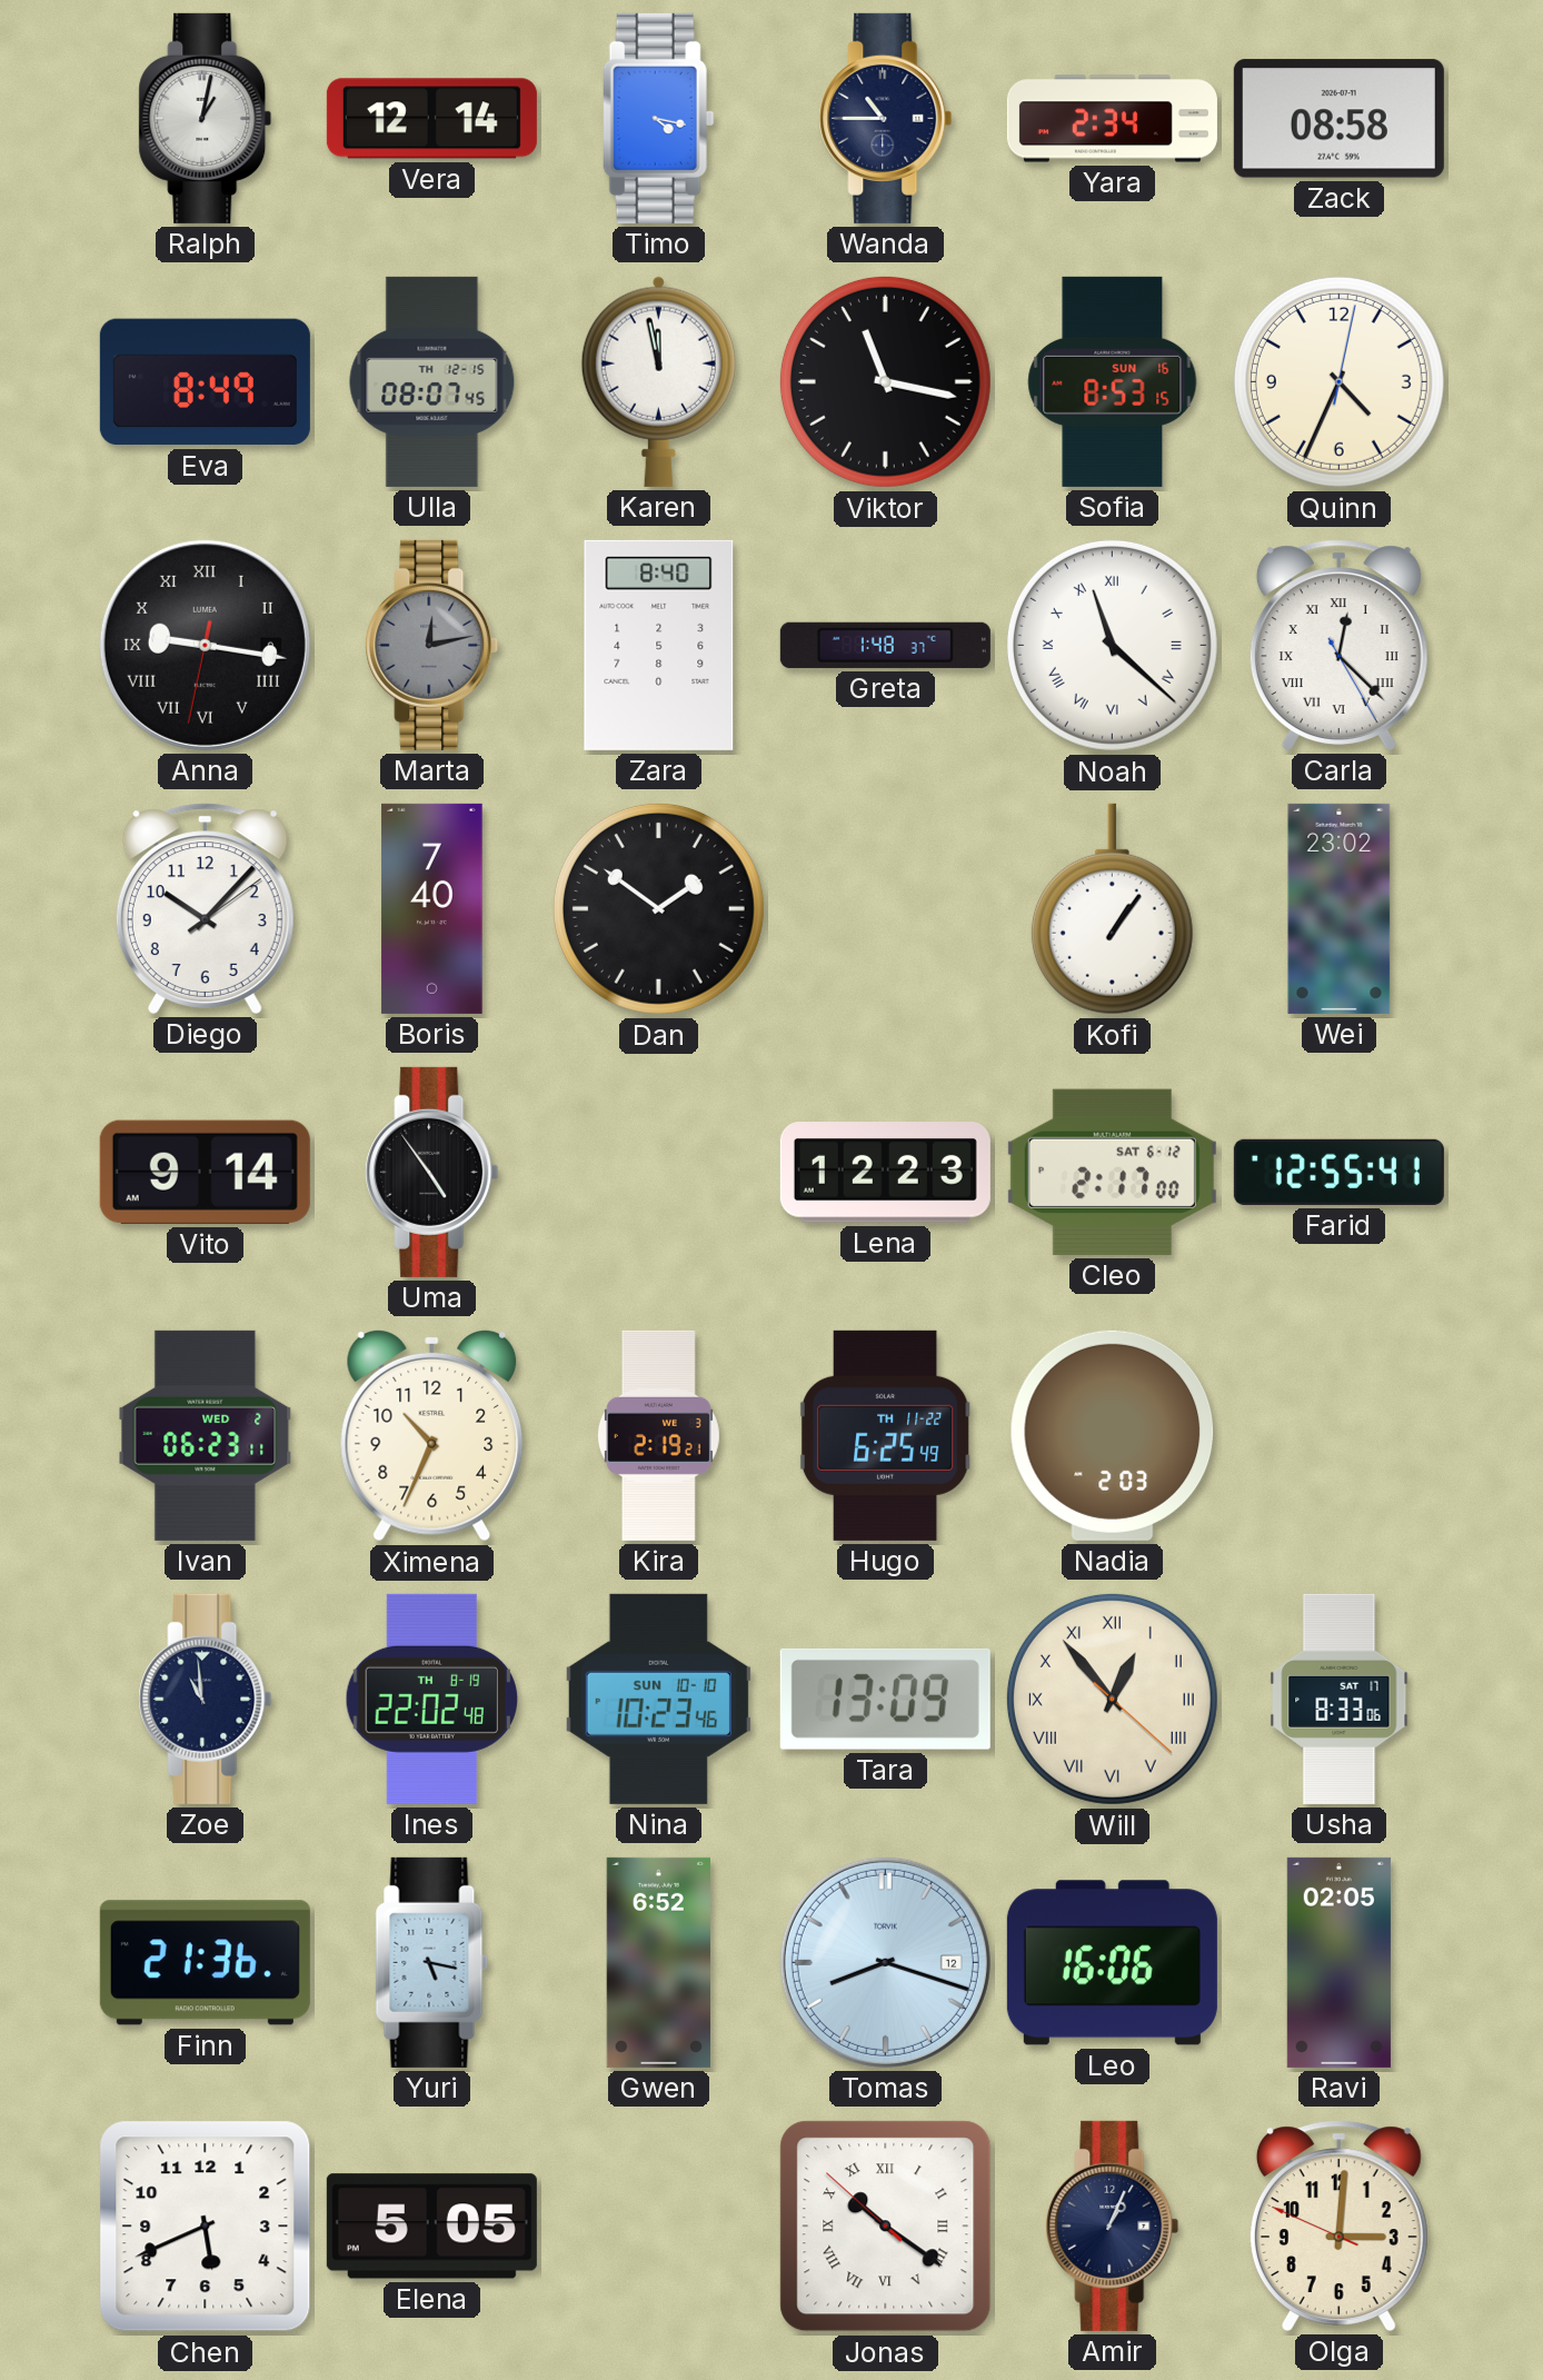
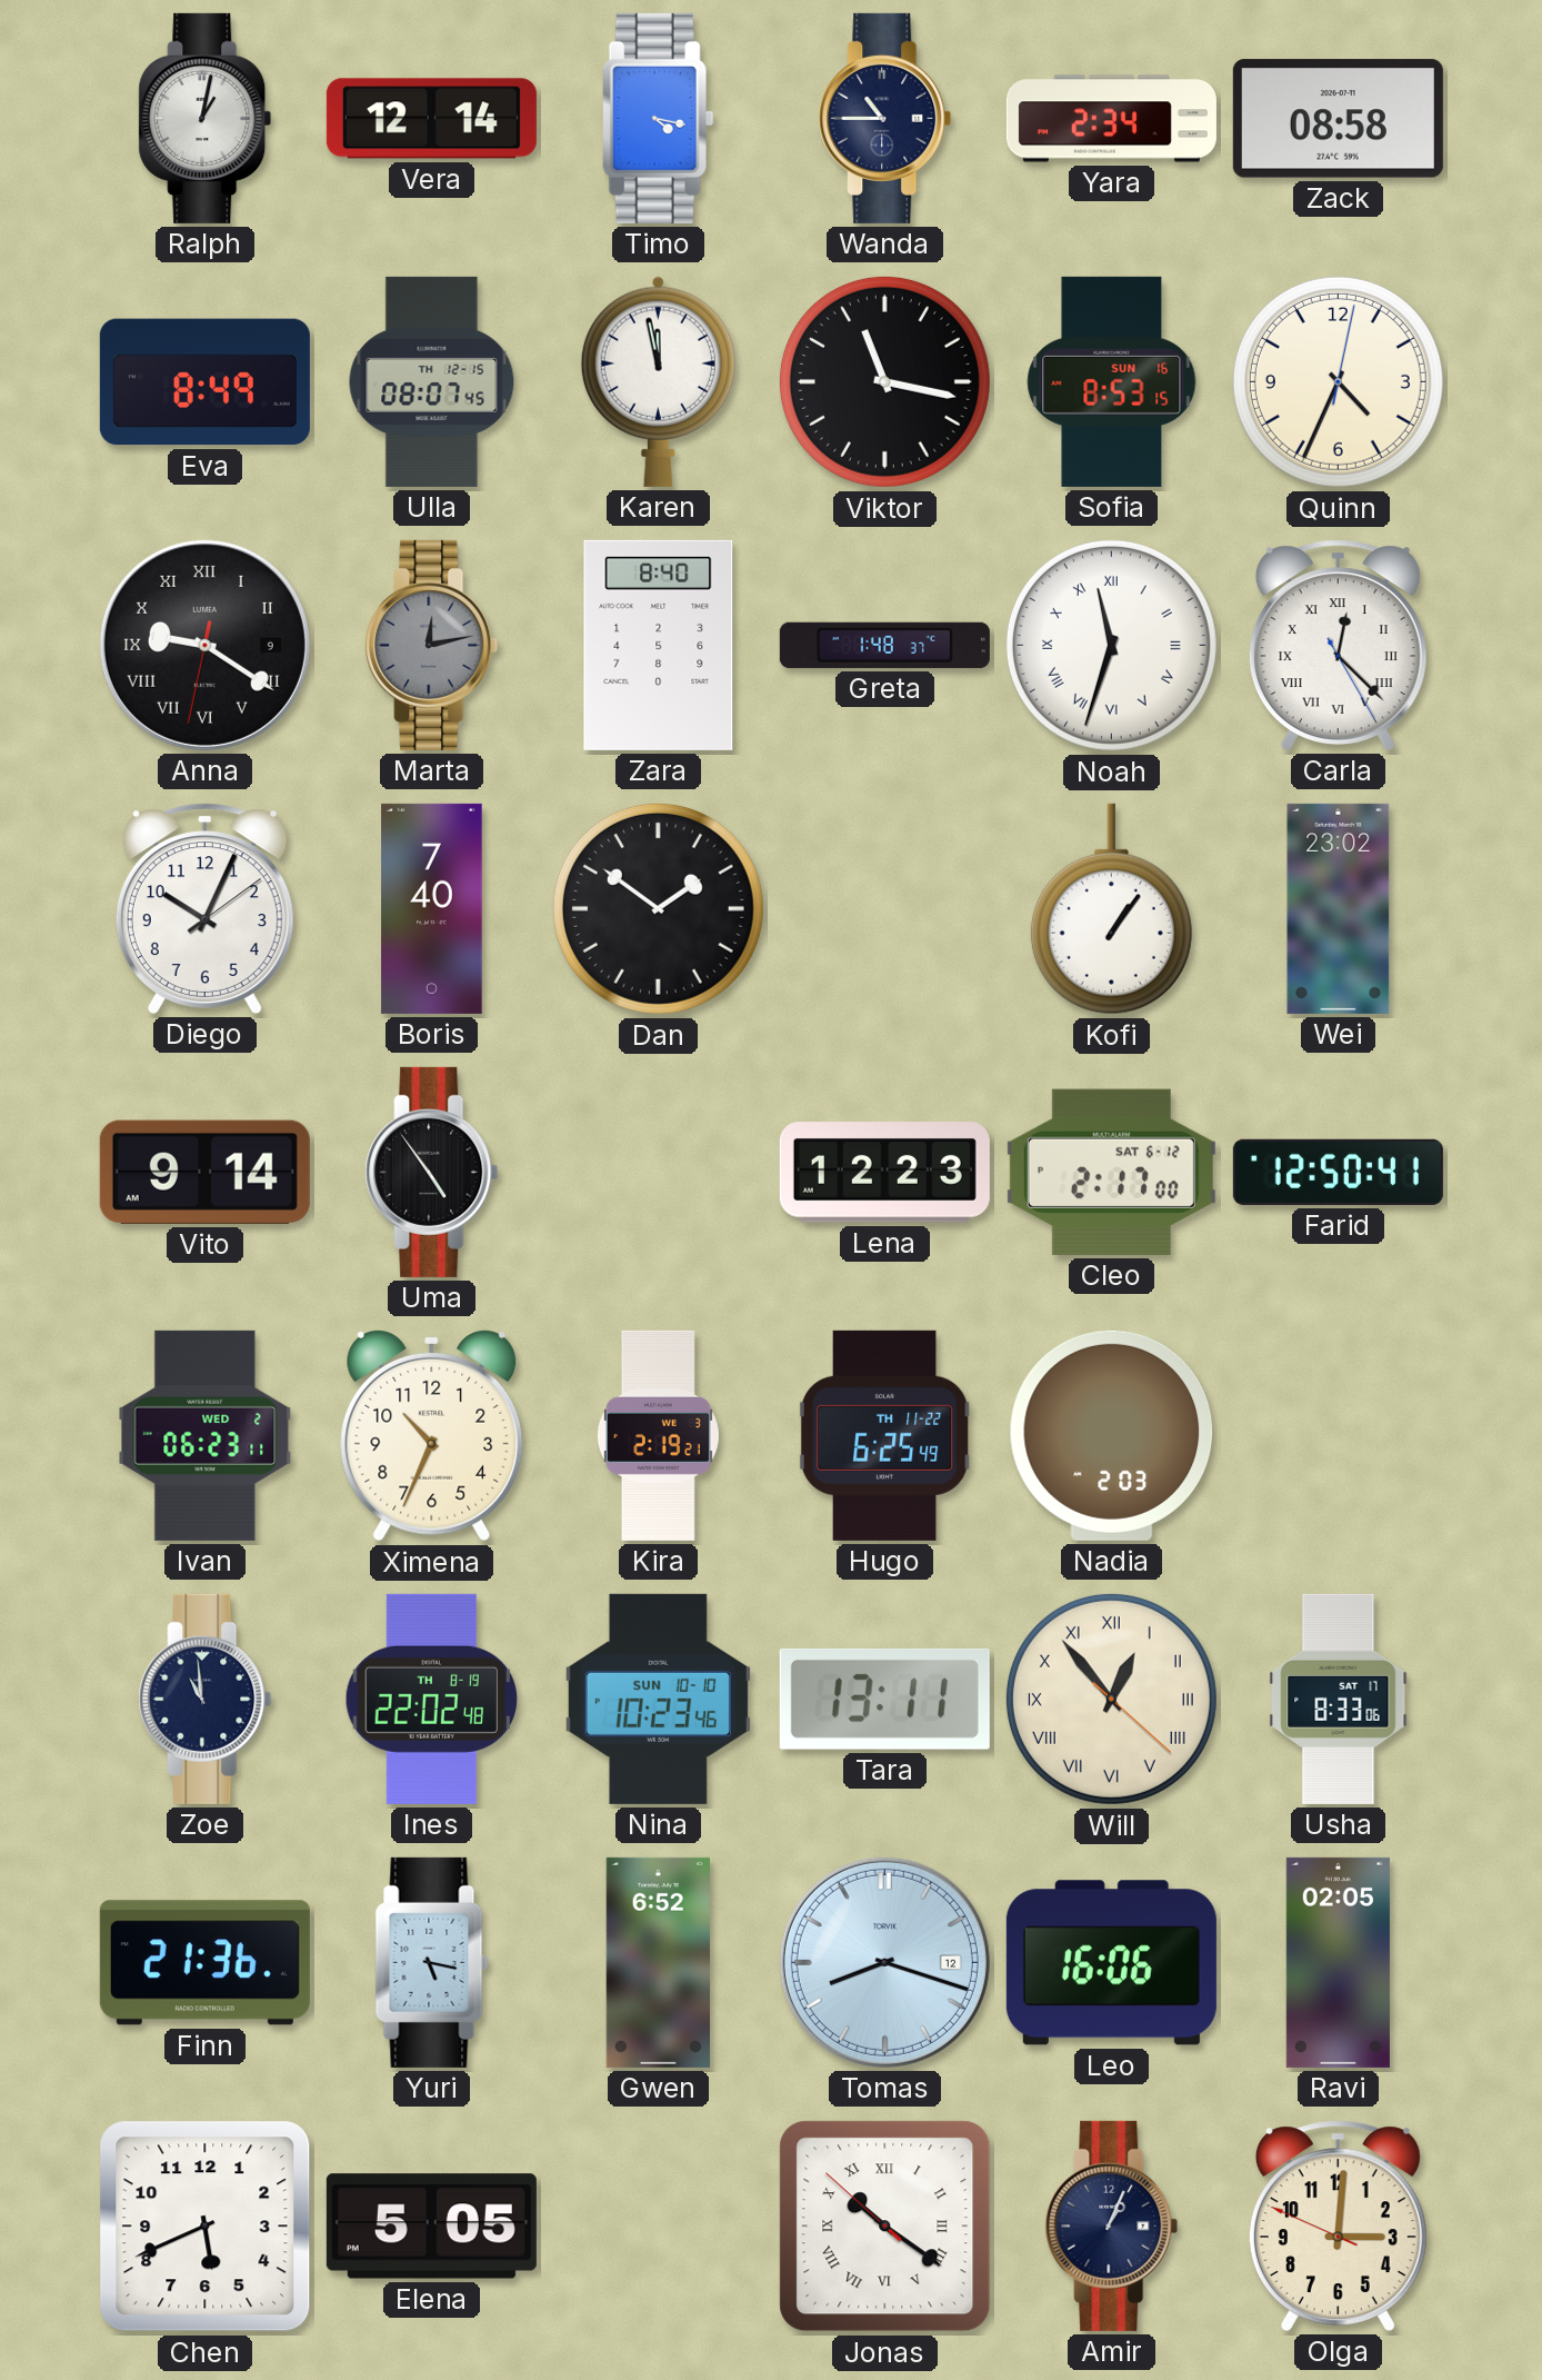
Anna: 9:16 -> 9:20
Noah: 11:22 -> 11:33
Diego: 10:07 -> 10:04
Farid: 12:55 -> 12:50
Tara: 13:09 -> 13:11
